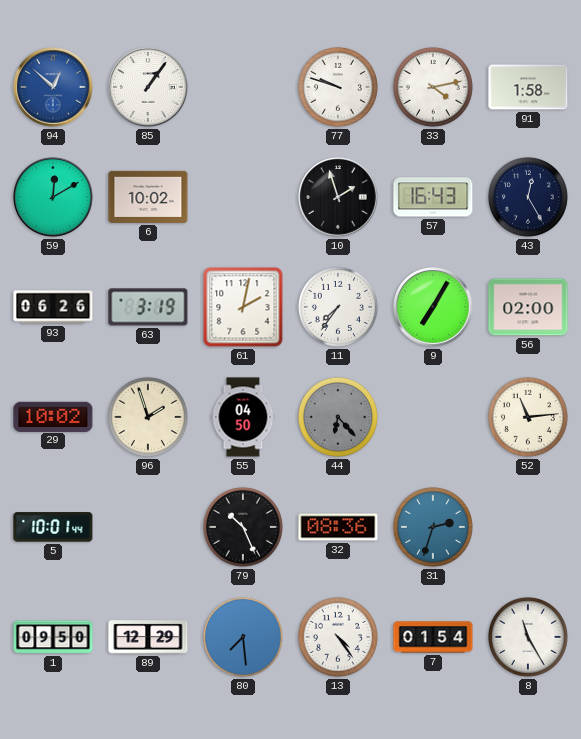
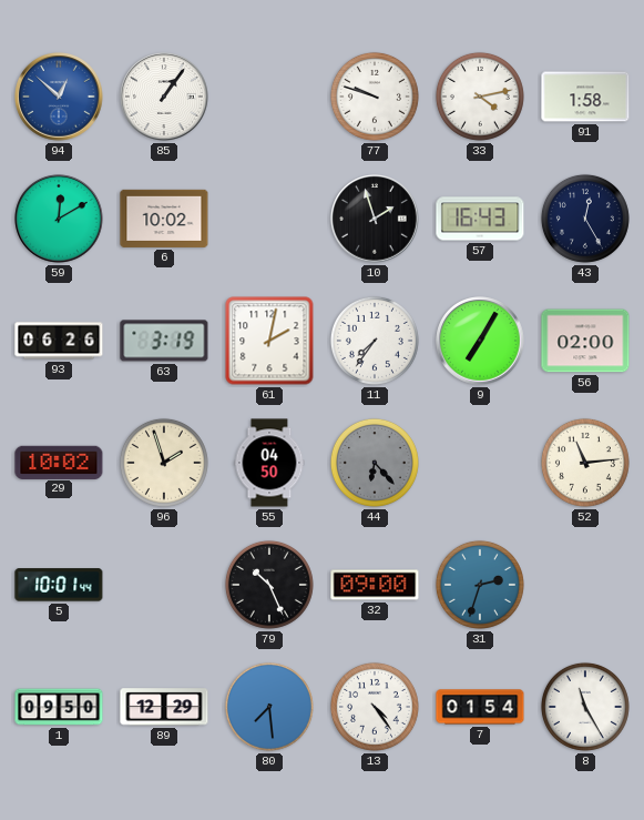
32: 08:36 -> 09:00
